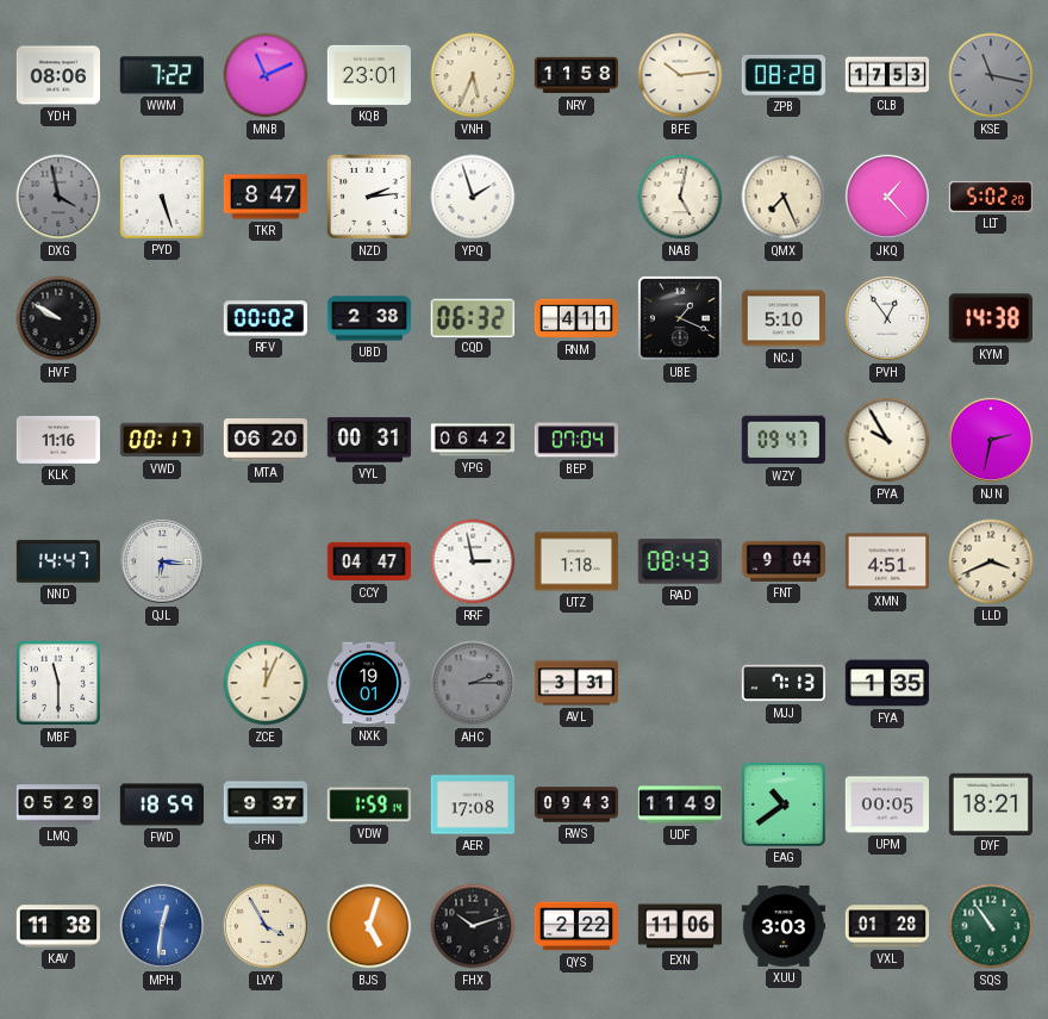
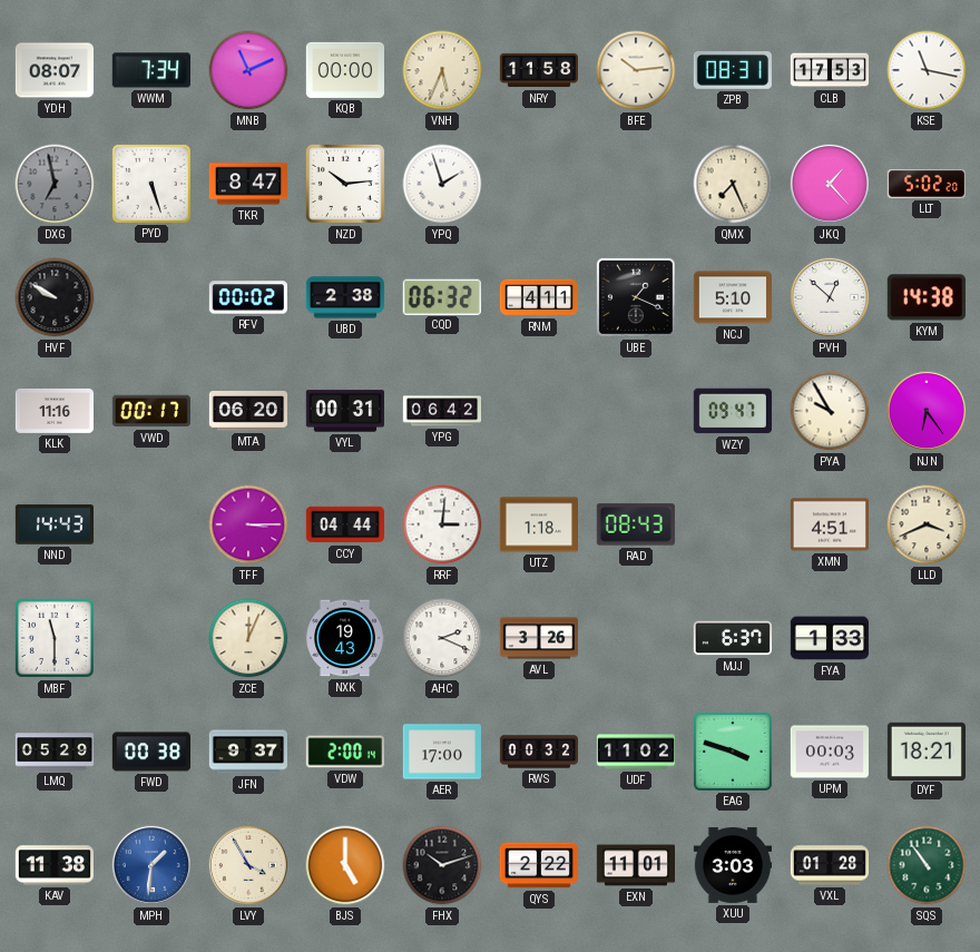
YDH: 08:06 -> 08:07
WWM: 7:22 -> 7:34
KQB: 23:01 -> 00:00
ZPB: 08:28 -> 08:31
KSE dial: grey -> white
DXG: 3:58 -> 6:58
NZD: 2:14 -> 10:14
NAB: 5:02 -> none
PVH: 12:54 -> 12:52
BEP: 07:04 -> none
NJN: 2:32 -> 6:24
NND: 14:47 -> 14:43
QJL: 6:16 -> none
TFF: none -> 3:15
CCY: 04:47 -> 04:44
RRF: 2:58 -> 3:01
FNT: 9:04 -> none
NXK: 19:01 -> 19:43
AHC: 2:15 -> 2:19
AHC dial: grey -> white
AVL: 3:31 -> 3:26
MJJ: 7:13 -> 6:37
FYA: 1:35 -> 1:33
FWD: 18:59 -> 00:38
VDW: 1:59 -> 2:00
AER: 17:08 -> 17:00
RWS: 09:43 -> 00:32
UDF: 11:49 -> 11:02
EAG: 10:39 -> 3:48
UPM: 00:05 -> 00:03
MPH: 12:31 -> 1:31
BJS: 5:03 -> 5:00
EXN: 11:06 -> 11:01
